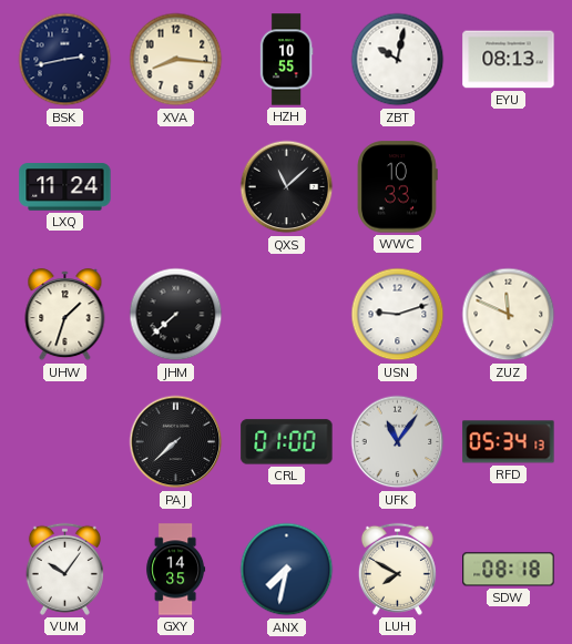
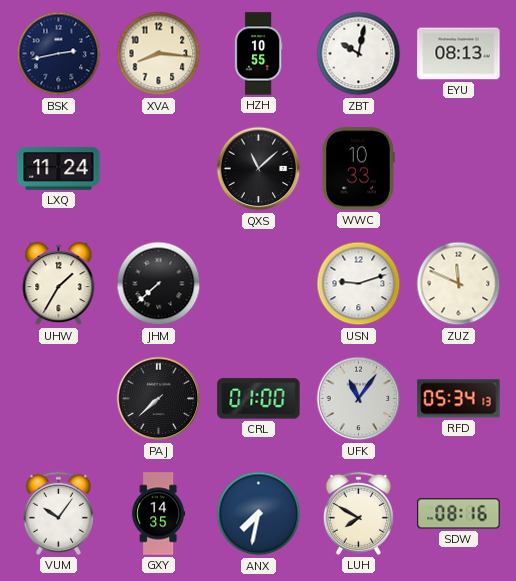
UHW: 1:33 -> 1:35
SDW: 08:18 -> 08:16
